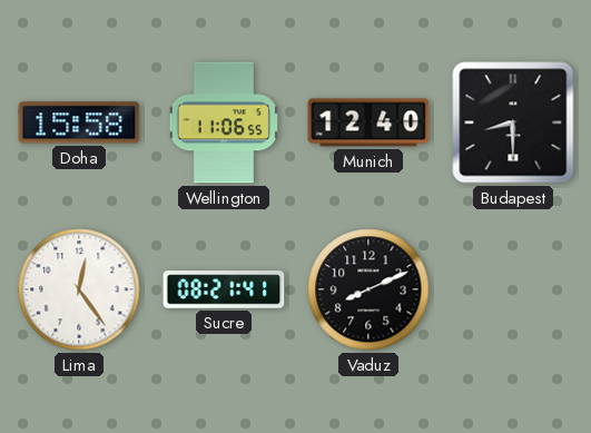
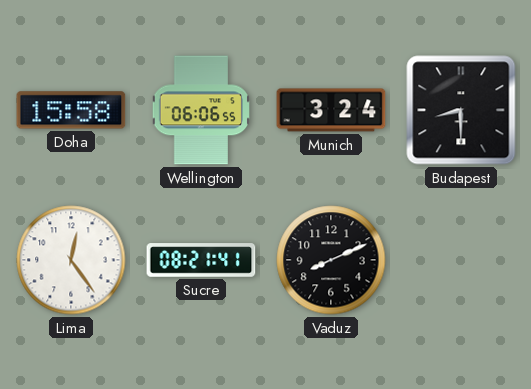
Wellington: 11:06 -> 06:06
Munich: 12:40 -> 3:24
